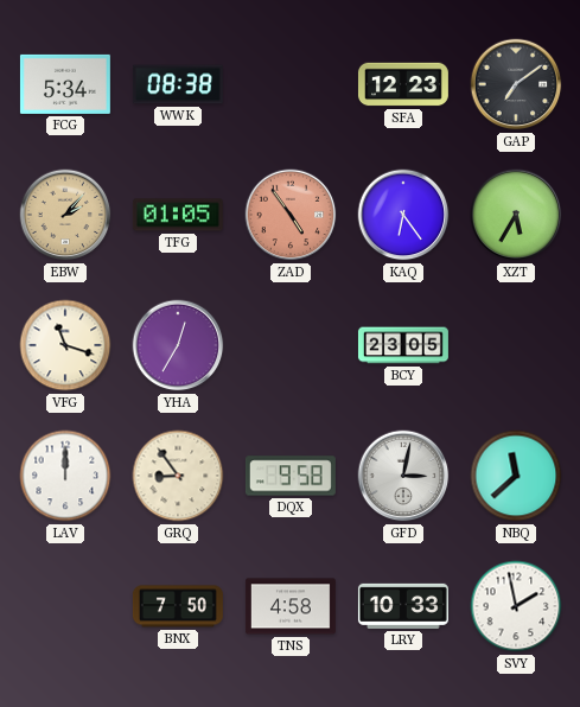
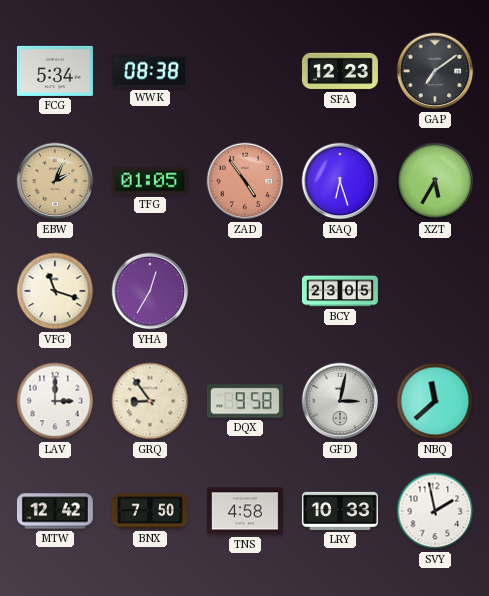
EBW: 2:07 -> 2:04
KAQ: 6:24 -> 6:27
LAV: 12:00 -> 3:00
MTW: none -> 12:42
